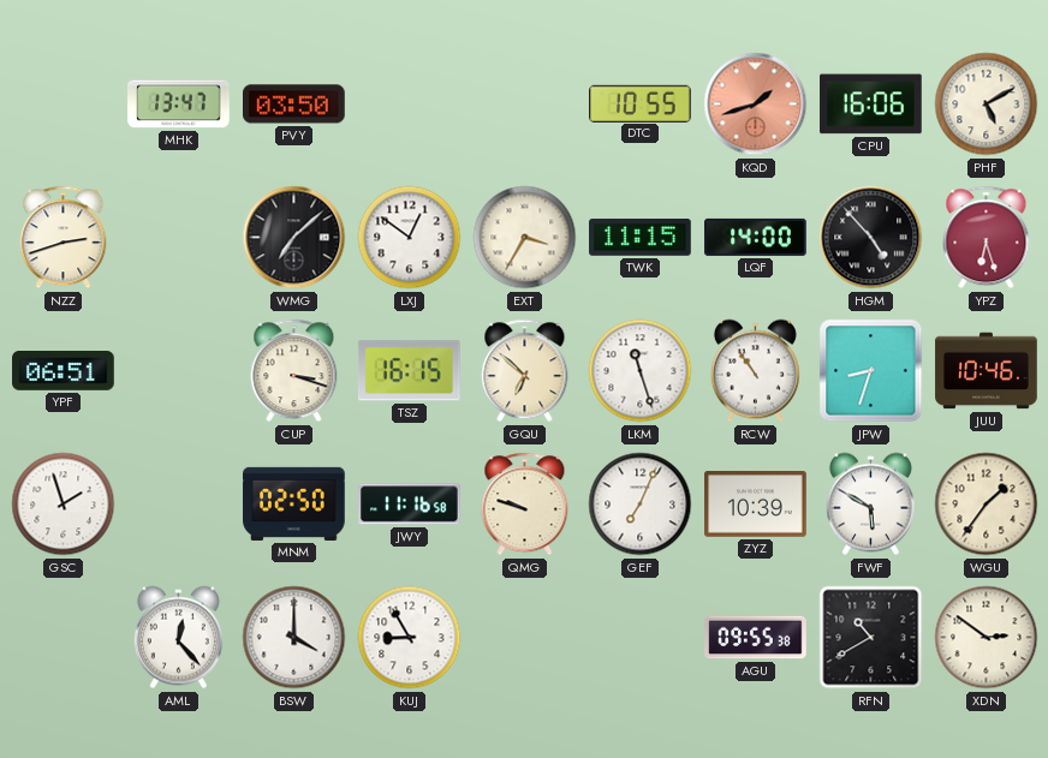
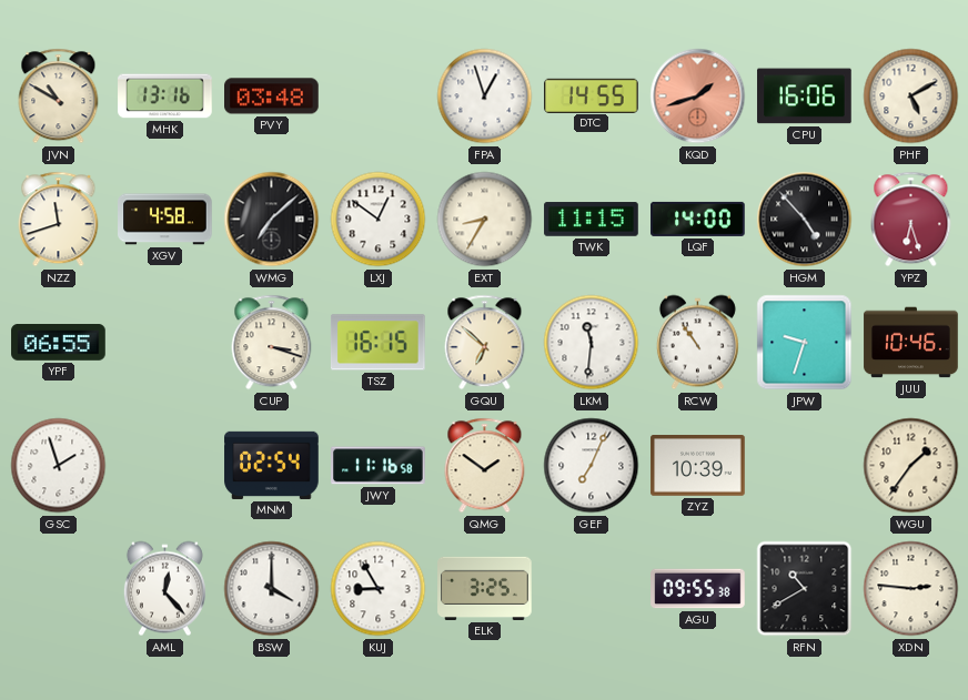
JVN: none -> 10:50
MHK: 13:47 -> 13:16
PVY: 03:50 -> 03:48
FPA: none -> 12:57
DTC: 10:55 -> 14:55
NZZ: 2:42 -> 11:42
XGV: none -> 4:58
EXT: 3:35 -> 8:35
YPF: 06:51 -> 06:55
LKM: 11:27 -> 11:31
JPW: 8:33 -> 9:33
MNM: 02:50 -> 02:54
QMG: 9:48 -> 1:51
FWF: 5:50 -> none
ELK: none -> 3:25
XDN: 2:51 -> 2:46
